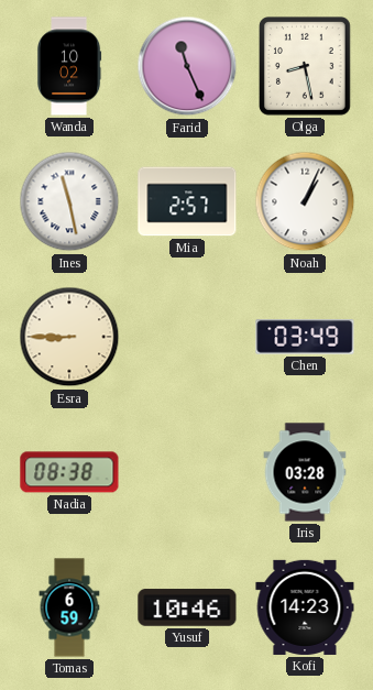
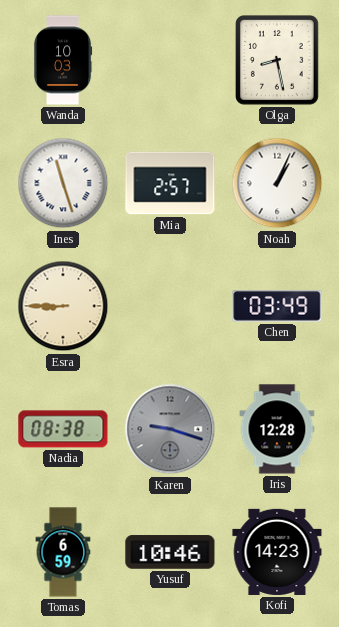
Wanda: 10:02 -> 10:03
Farid: 11:26 -> none
Ines: 11:28 -> 11:27
Karen: none -> 9:18
Iris: 03:28 -> 12:28
